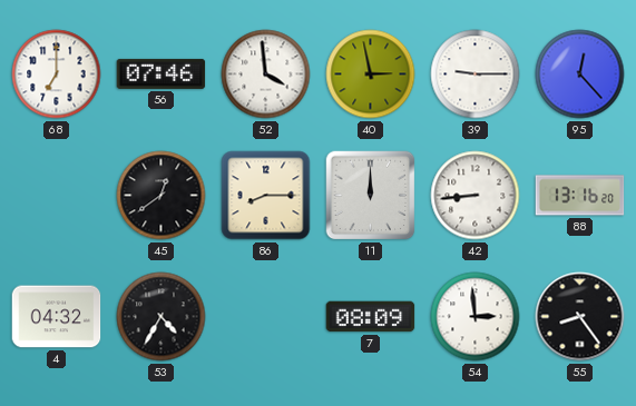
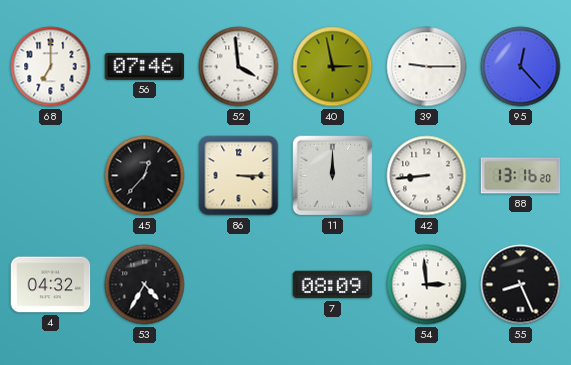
45: 12:39 -> 12:37
86: 8:15 -> 3:15
55: 8:24 -> 8:26
